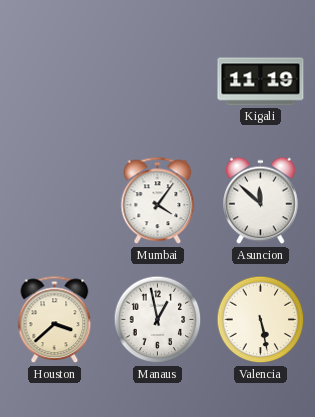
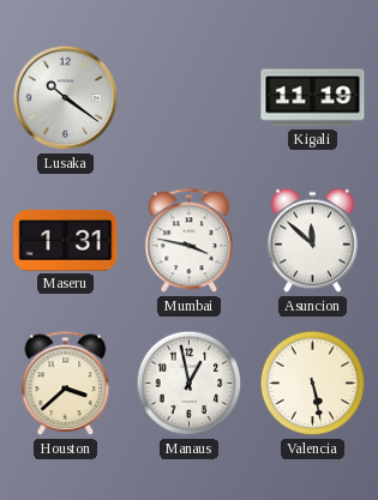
Lusaka: none -> 10:21
Maseru: none -> 1:31
Mumbai: 4:06 -> 3:47
